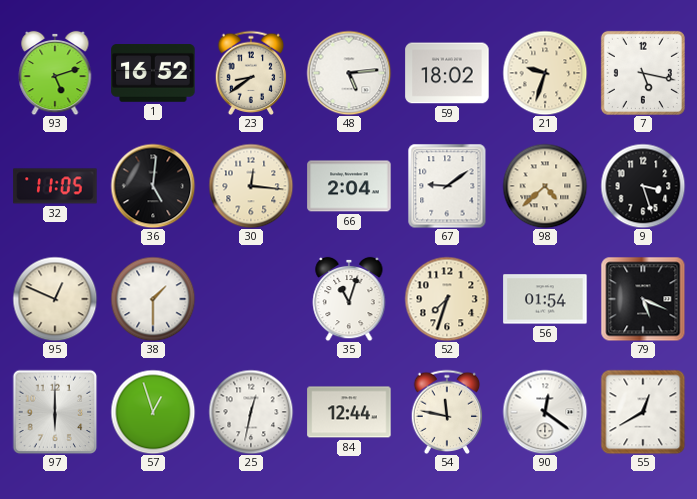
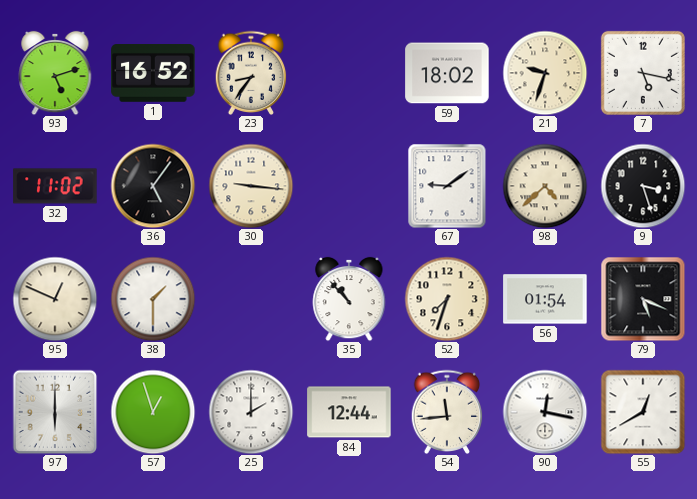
23: 8:39 -> 8:36
48: 5:14 -> none
32: 11:05 -> 11:02
36: 5:01 -> 5:06
30: 12:16 -> 9:16
66: 2:04 -> none
35: 11:03 -> 10:53
25: 12:32 -> 2:00
54: 11:47 -> 11:44
90: 12:21 -> 12:17
